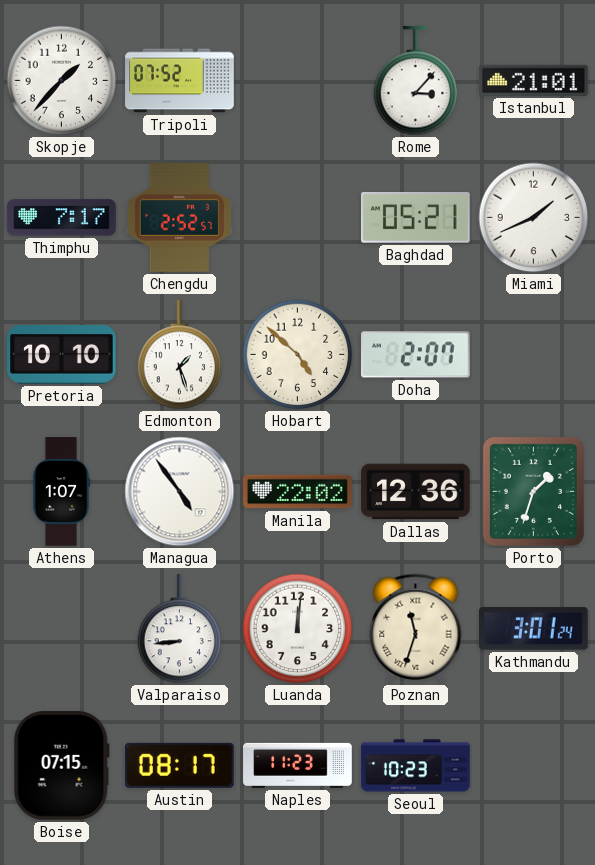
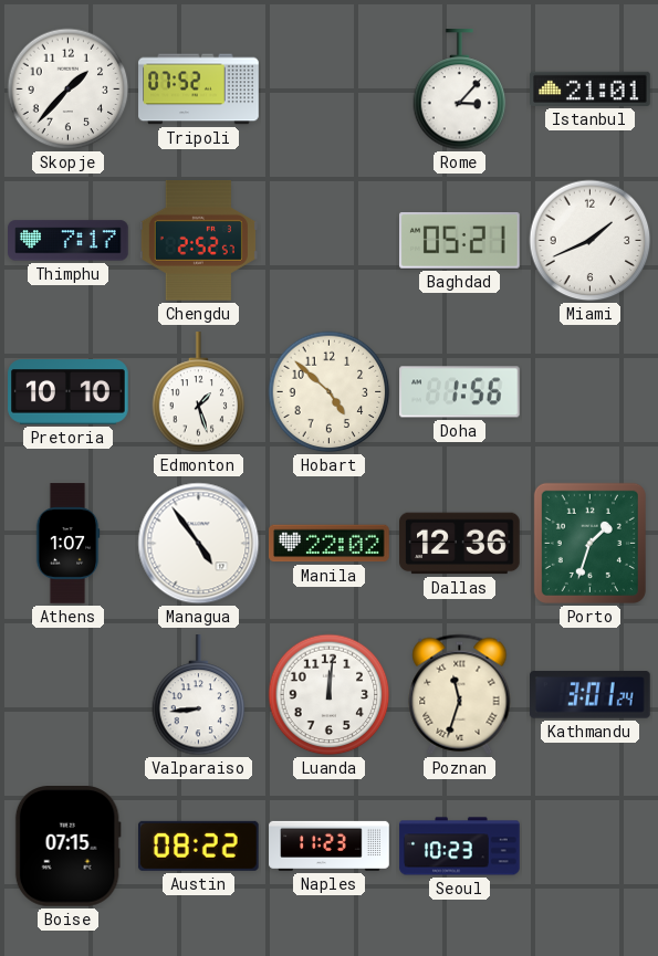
Doha: 2:07 -> 1:56
Austin: 08:17 -> 08:22
